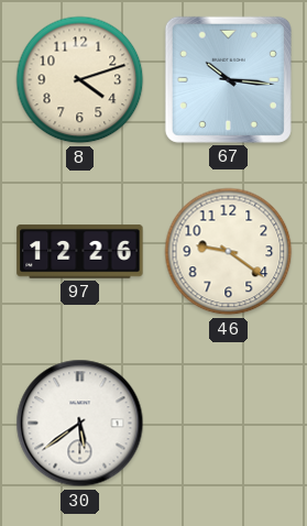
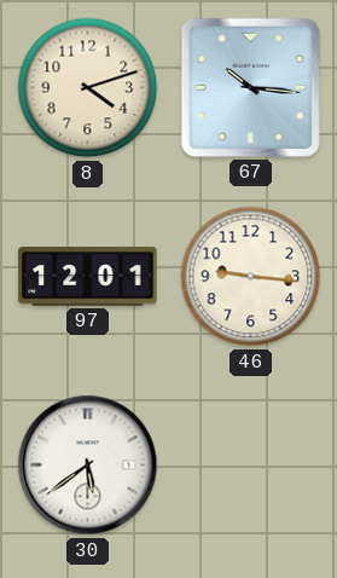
97: 12:26 -> 12:01
46: 9:21 -> 9:16
